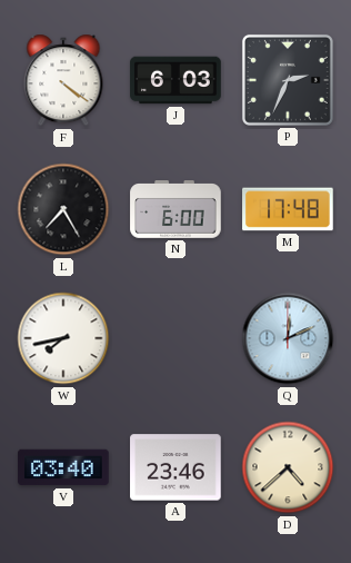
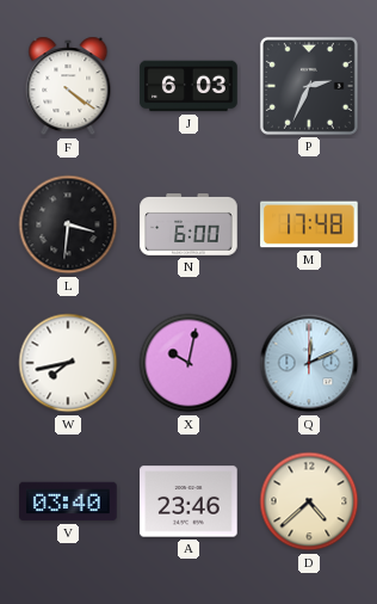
L: 7:25 -> 3:31
X: none -> 10:02
